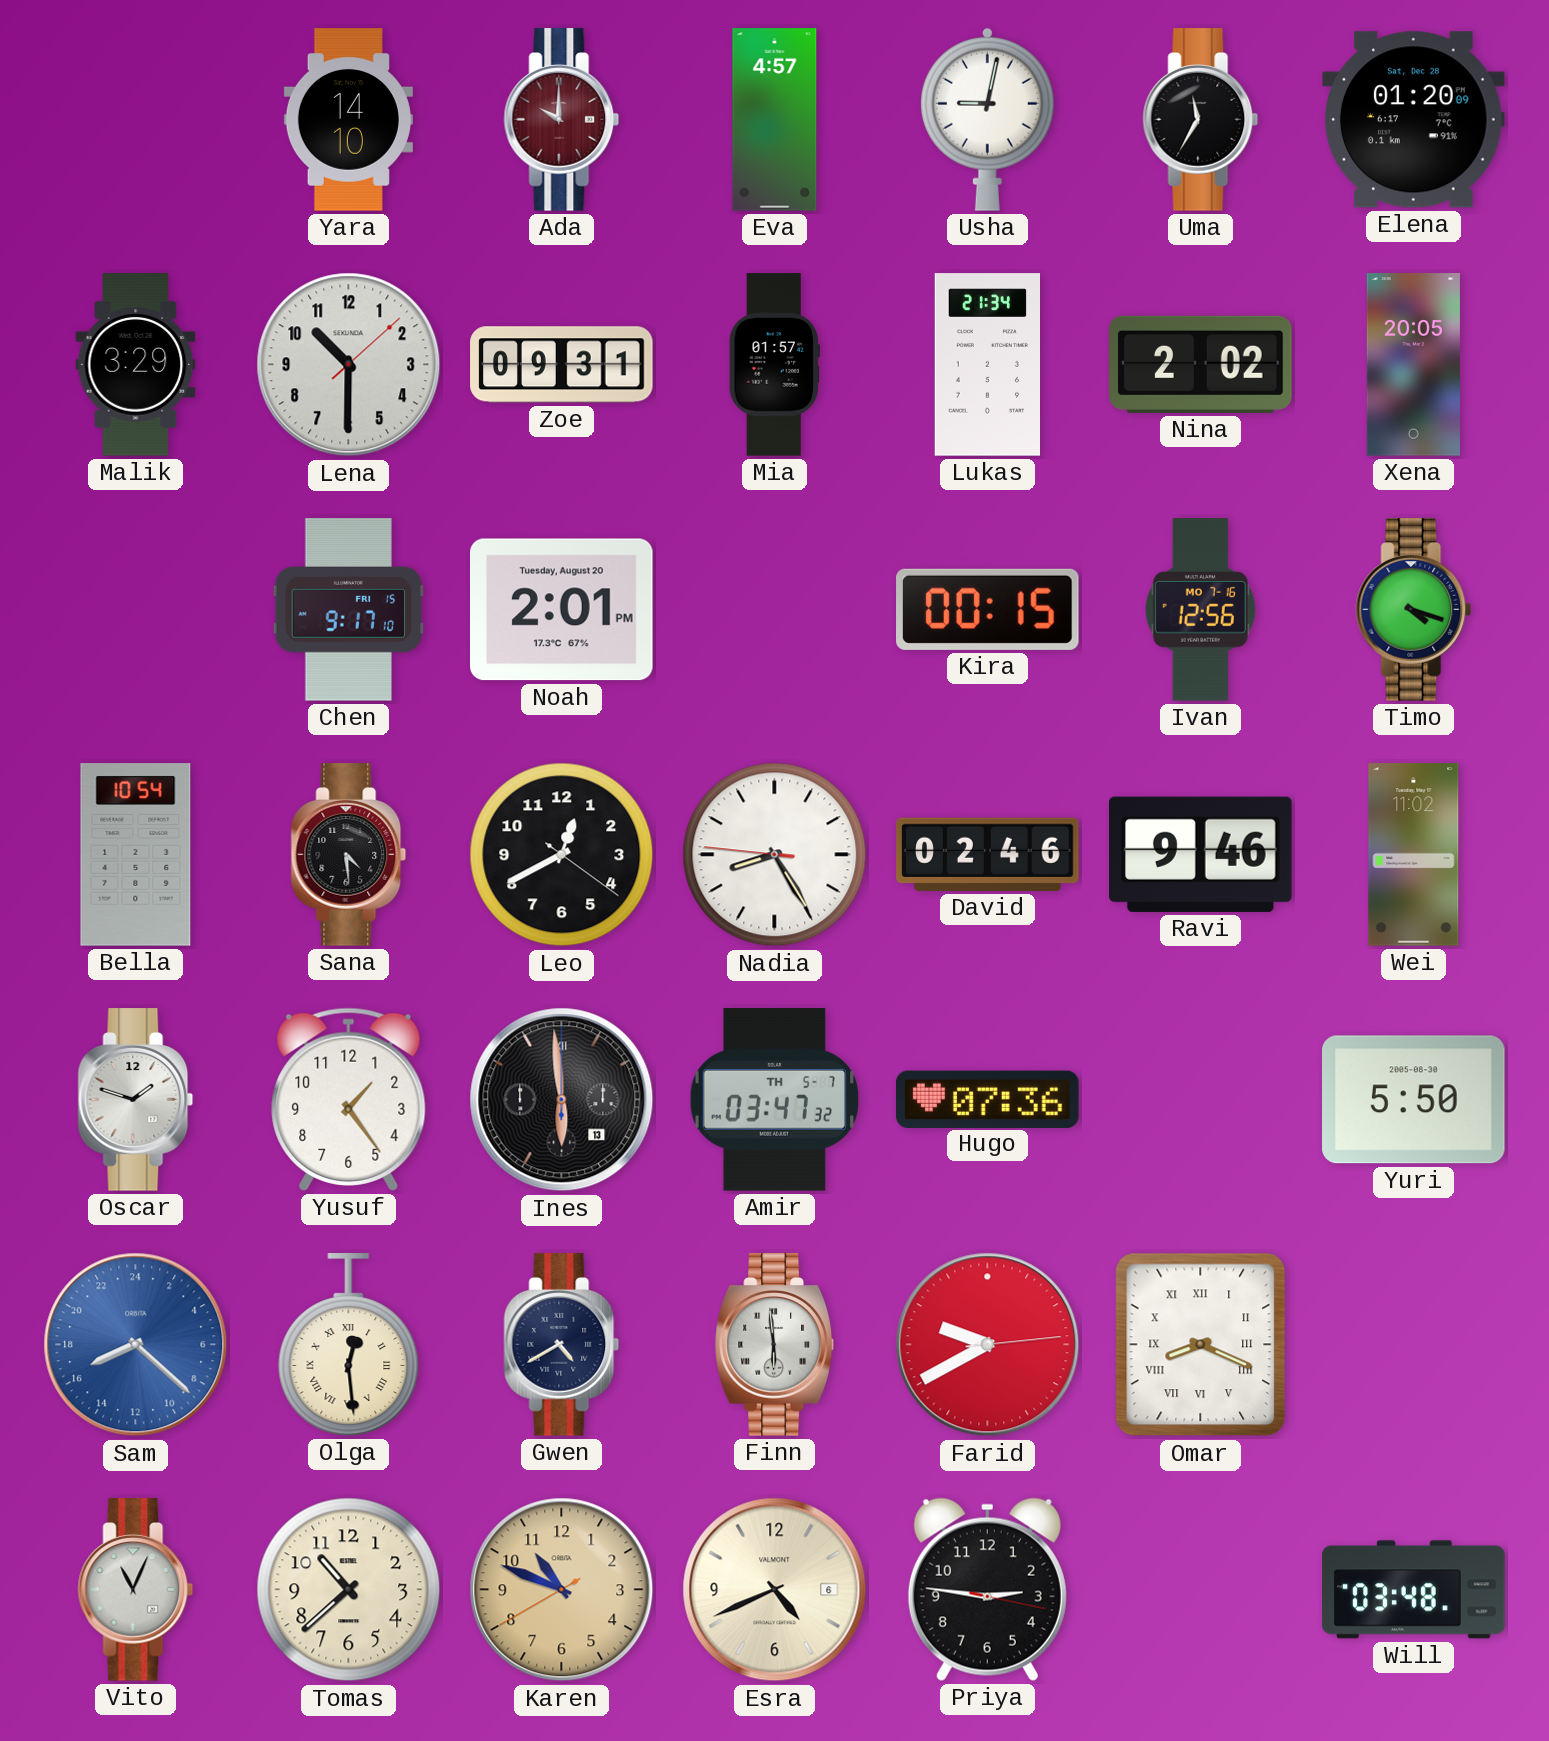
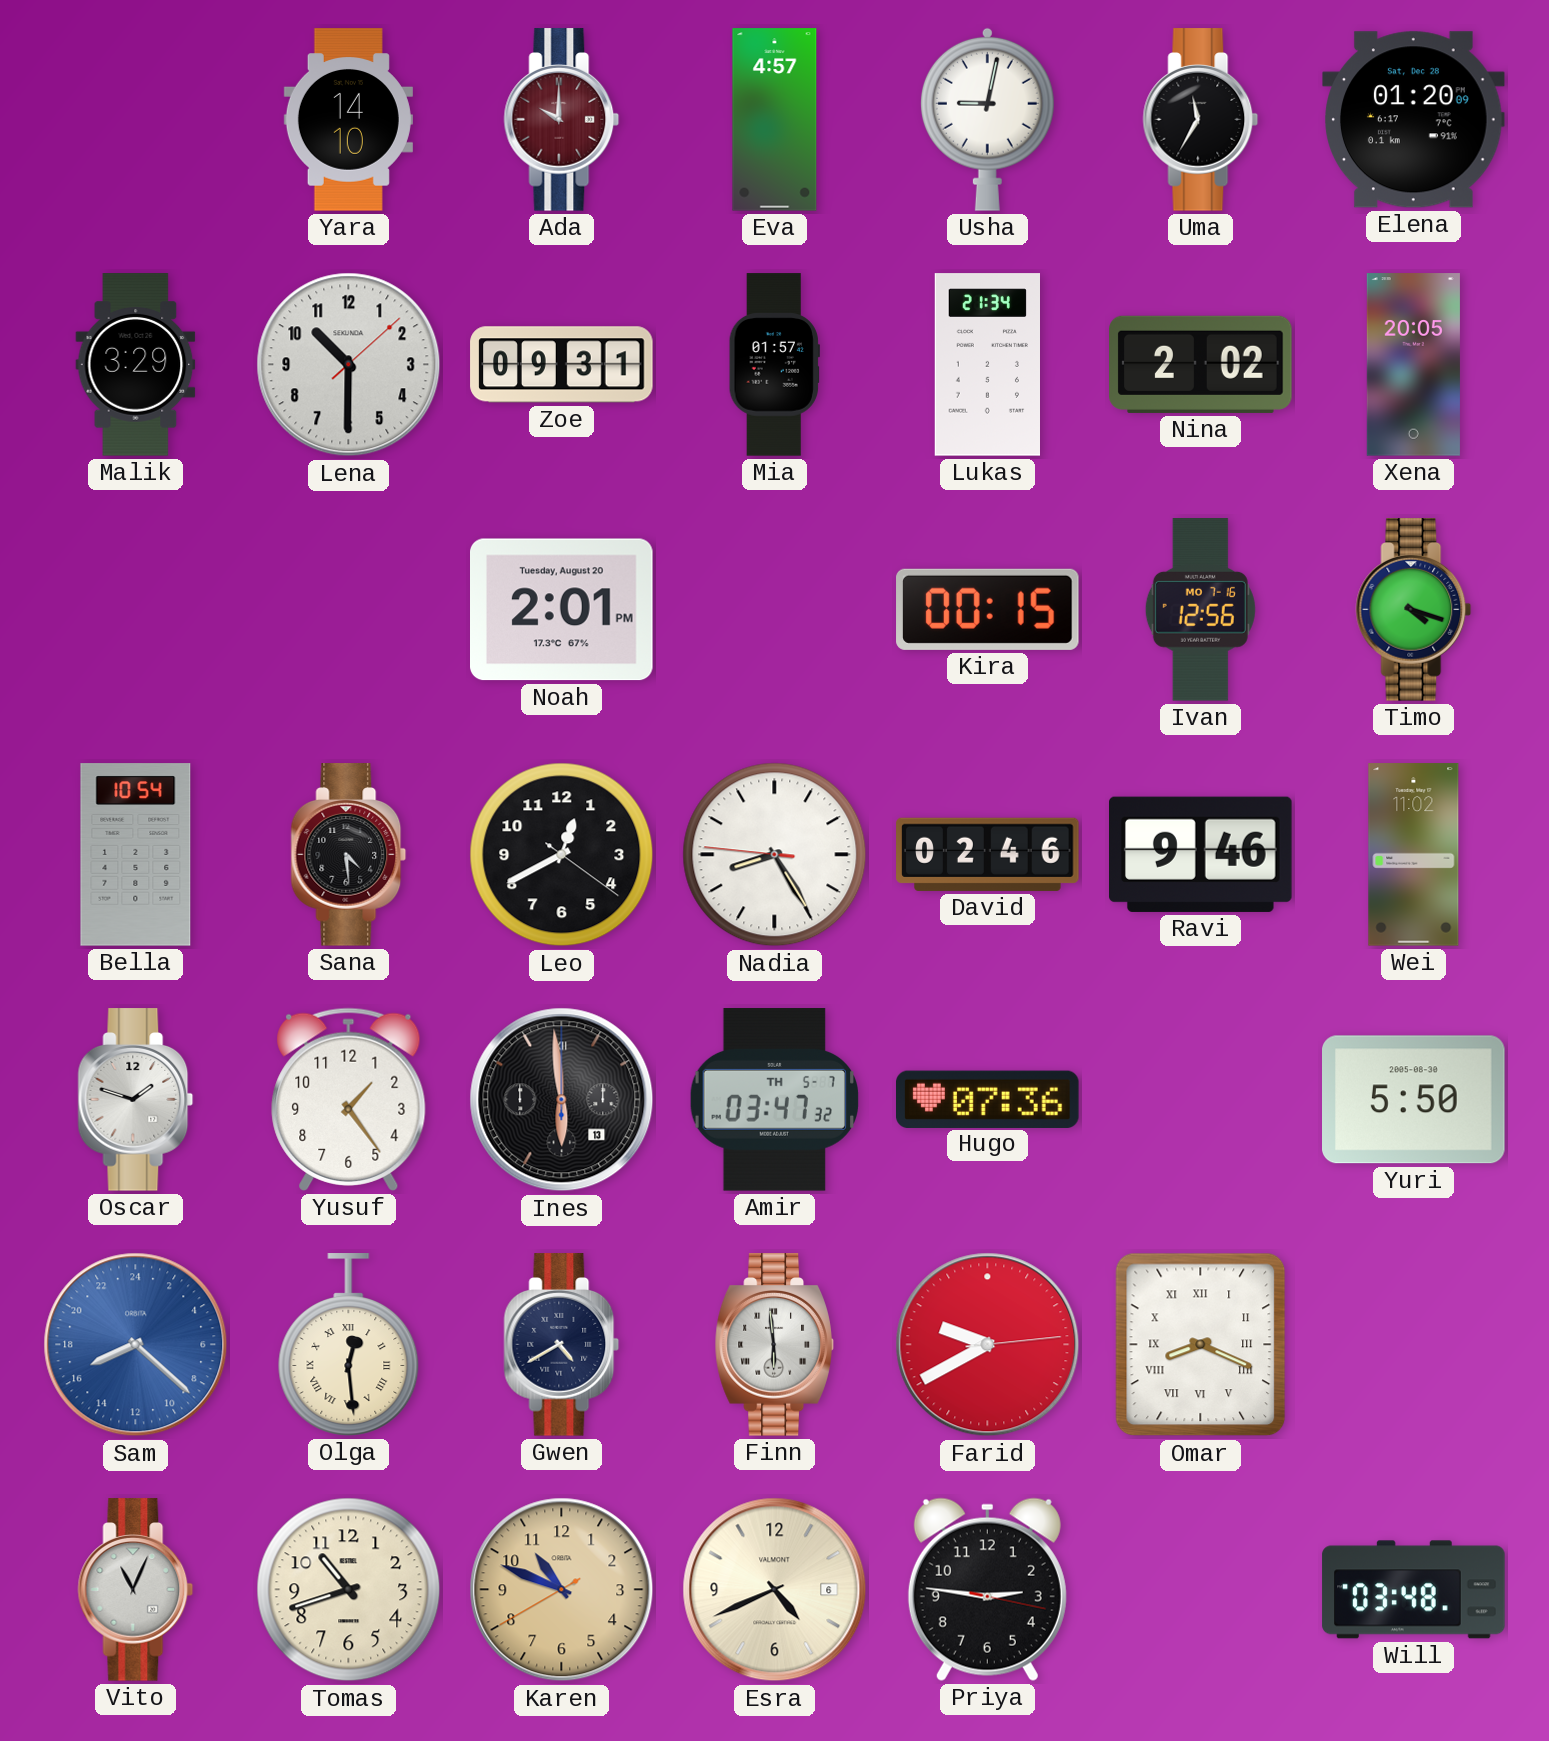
Chen: 9:17 -> none
Tomas: 10:38 -> 10:42
